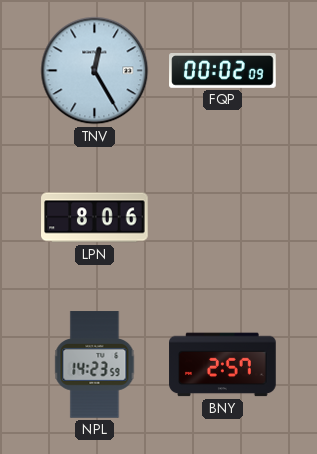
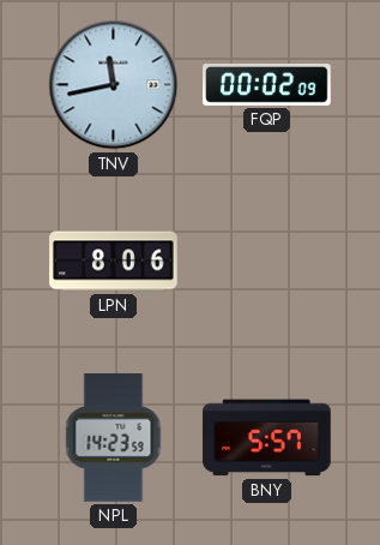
TNV: 12:25 -> 11:43
BNY: 2:57 -> 5:57
